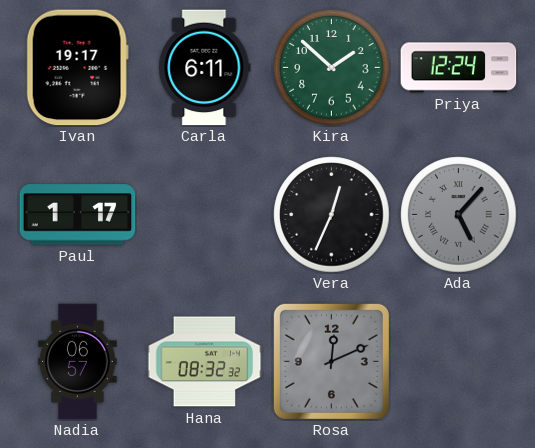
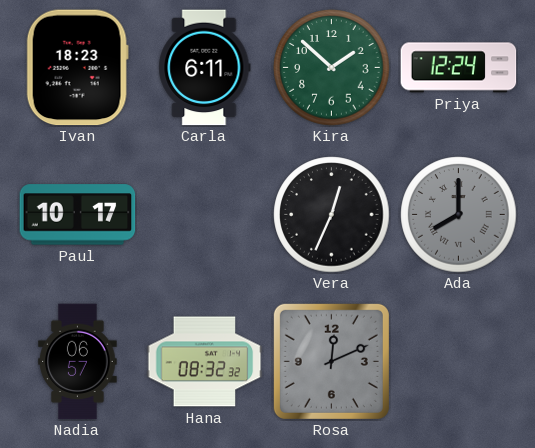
Ivan: 19:17 -> 18:23
Paul: 1:17 -> 10:17
Ada: 5:07 -> 8:00
